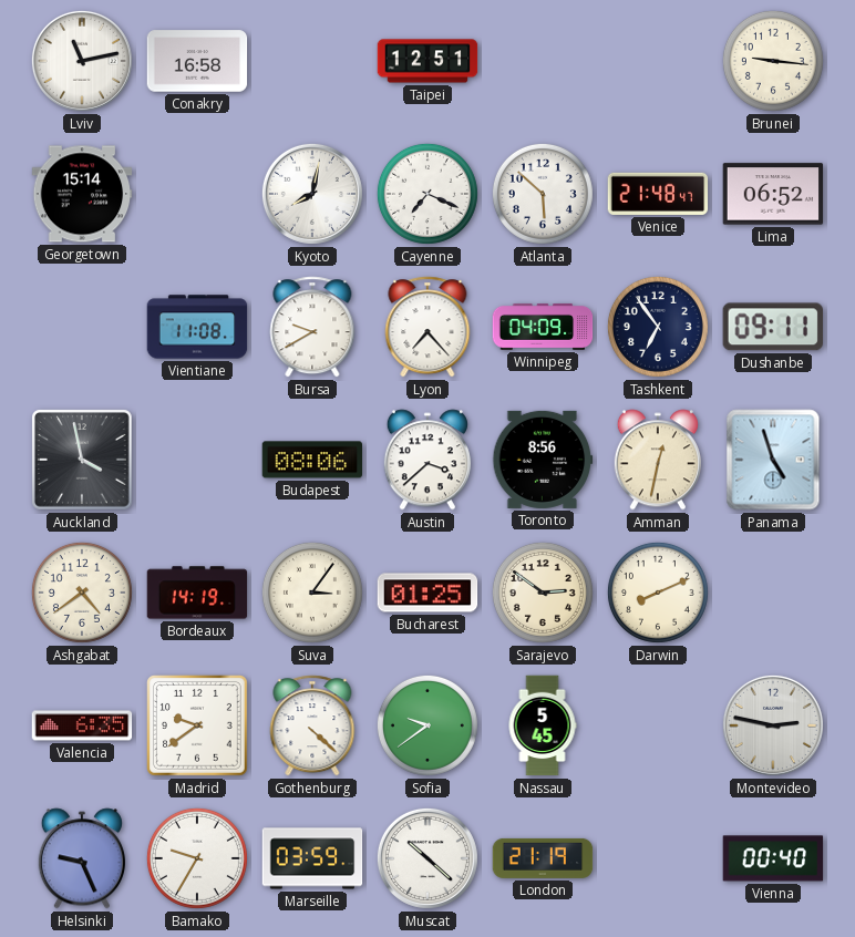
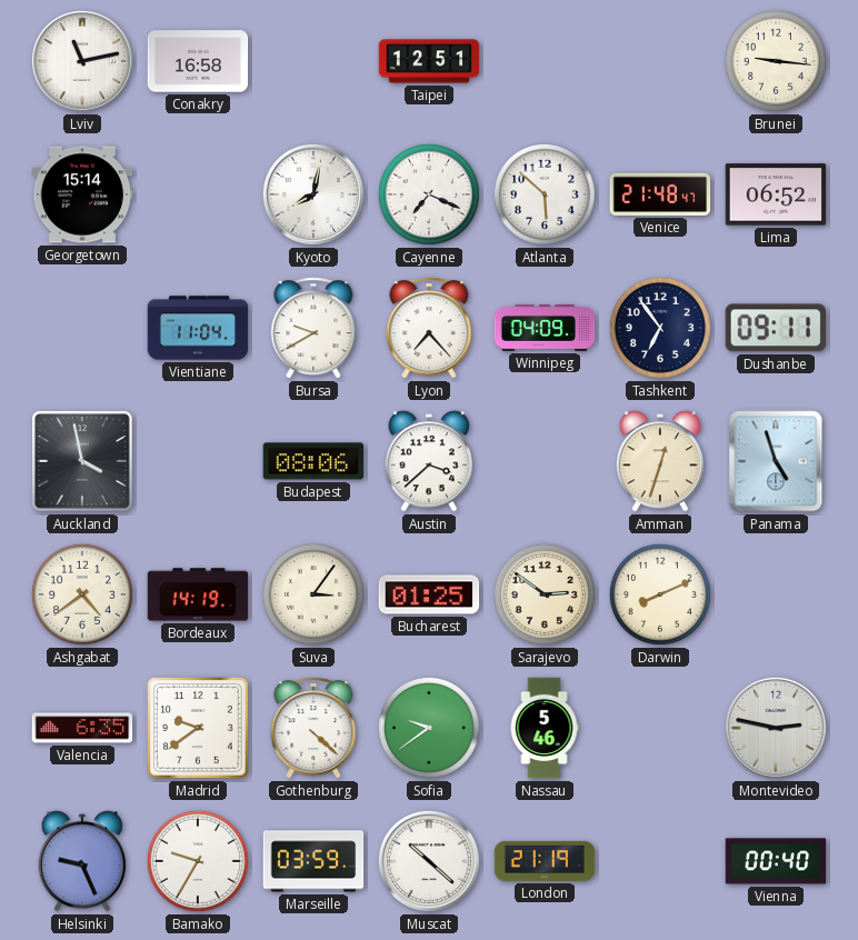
Vientiane: 11:08 -> 11:04
Toronto: 8:56 -> none
Amman: 12:32 -> 12:33
Nassau: 5:45 -> 5:46
